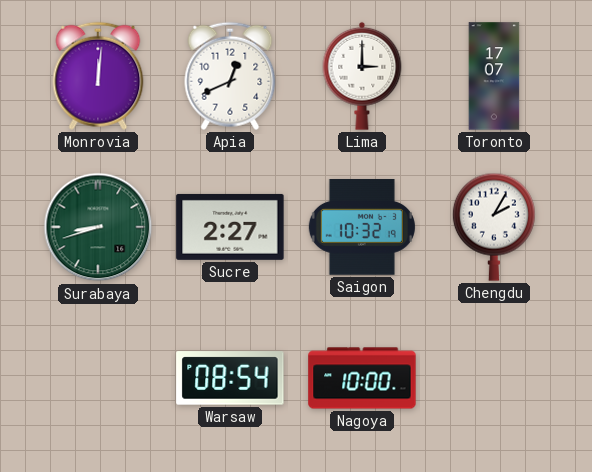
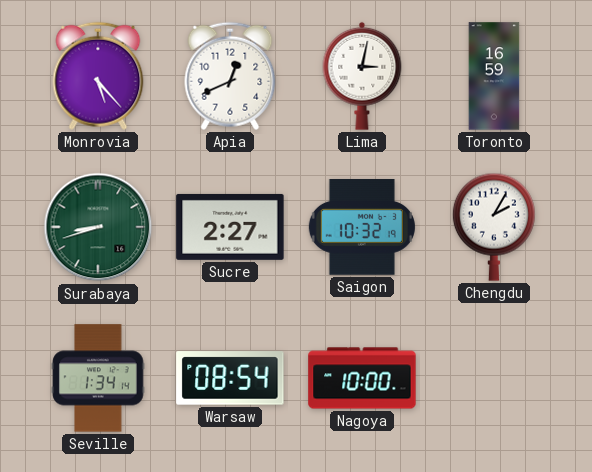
Monrovia: 12:01 -> 5:23
Lima: 3:00 -> 3:02
Toronto: 17:07 -> 16:59
Seville: none -> 1:34
